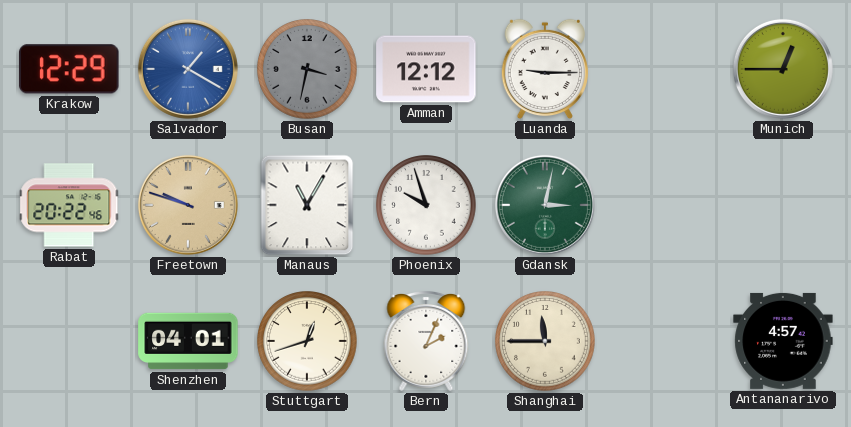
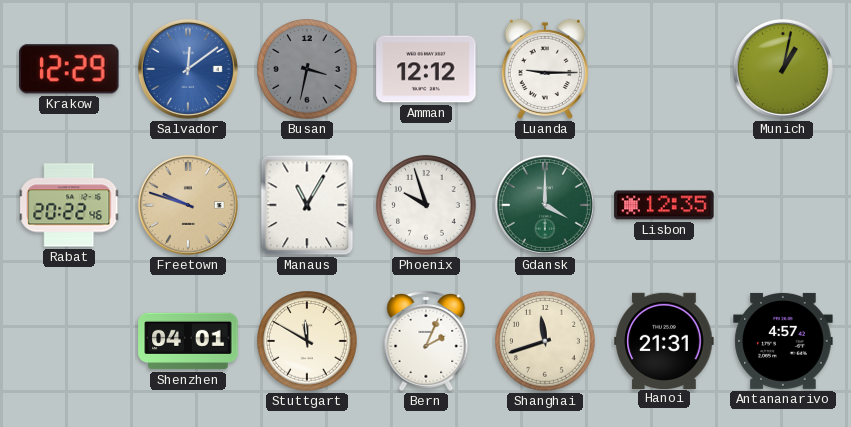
Salvador: 1:20 -> 12:09
Munich: 12:45 -> 1:02
Gdansk: 3:02 -> 4:00
Lisbon: none -> 12:35
Stuttgart: 12:42 -> 11:50
Shanghai: 11:45 -> 11:42
Hanoi: none -> 21:31
